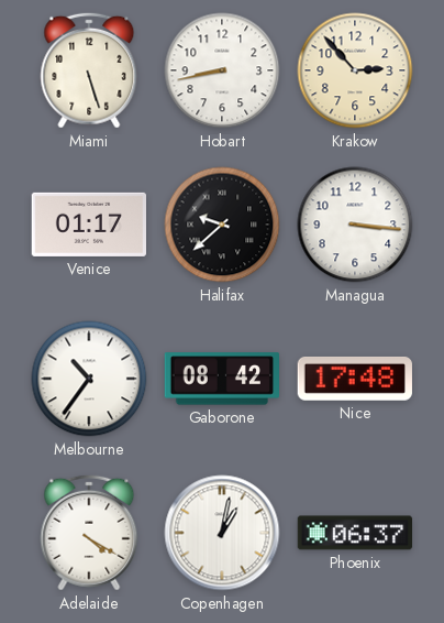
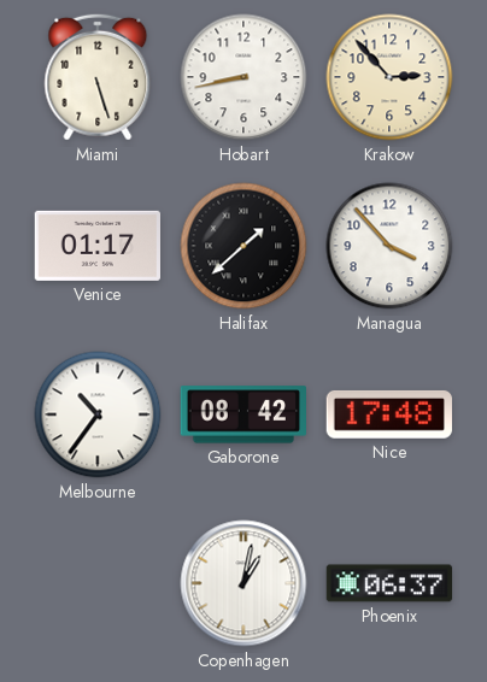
Halifax: 9:38 -> 1:38
Managua: 3:16 -> 3:53
Adelaide: 4:20 -> none
